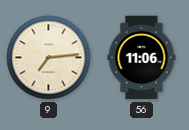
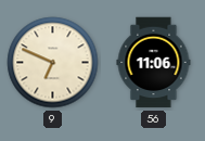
9: 7:14 -> 6:49
